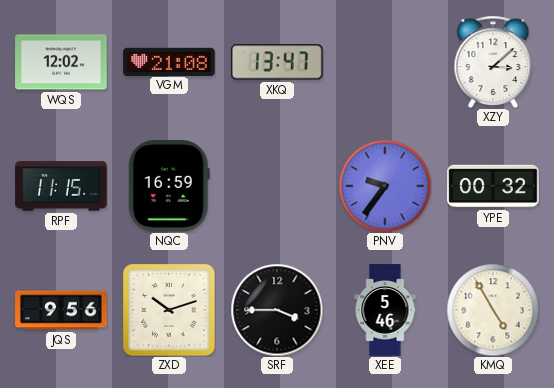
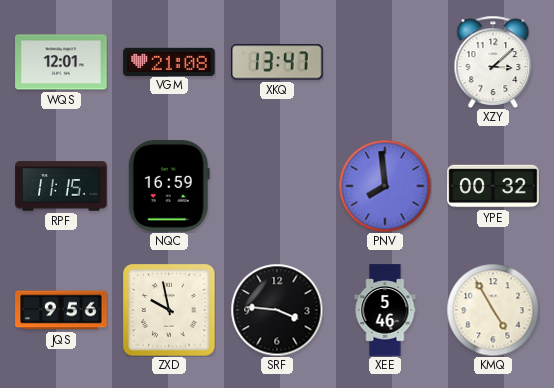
WQS: 12:02 -> 12:01
PNV: 9:36 -> 7:59
ZXD: 10:12 -> 9:58
SRF: 3:45 -> 3:46
